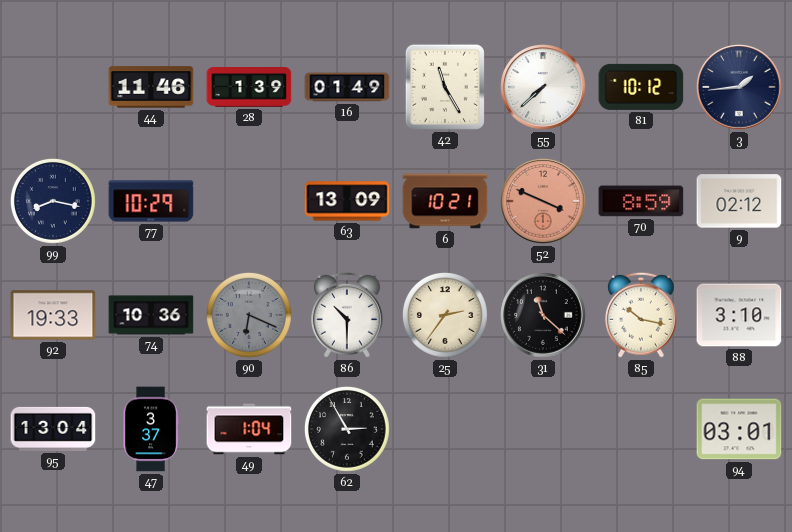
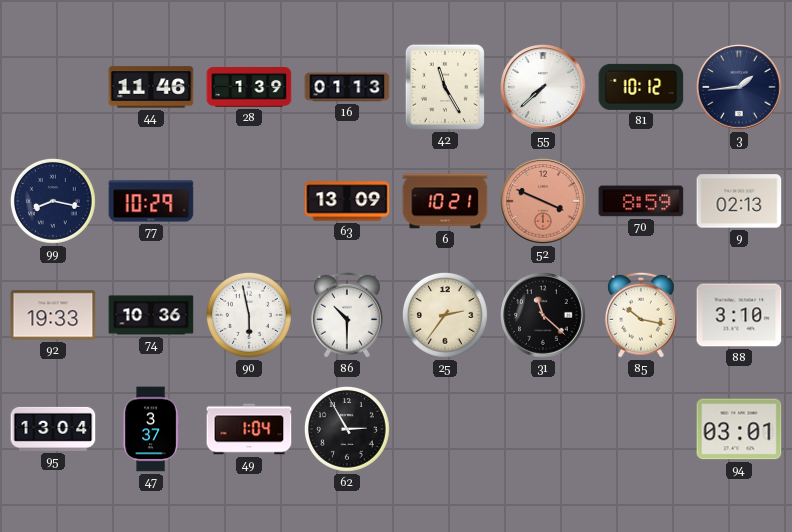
16: 01:49 -> 01:13
9: 02:12 -> 02:13
90: 6:19 -> 5:58
90 dial: grey -> white
